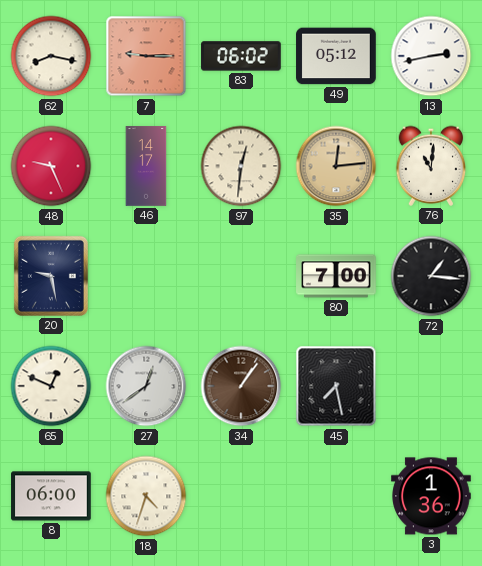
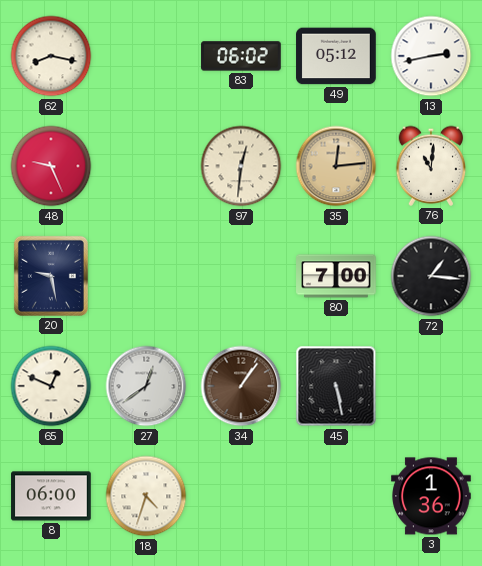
7: 9:15 -> none
46: 14:17 -> none
45: 7:28 -> 5:28
